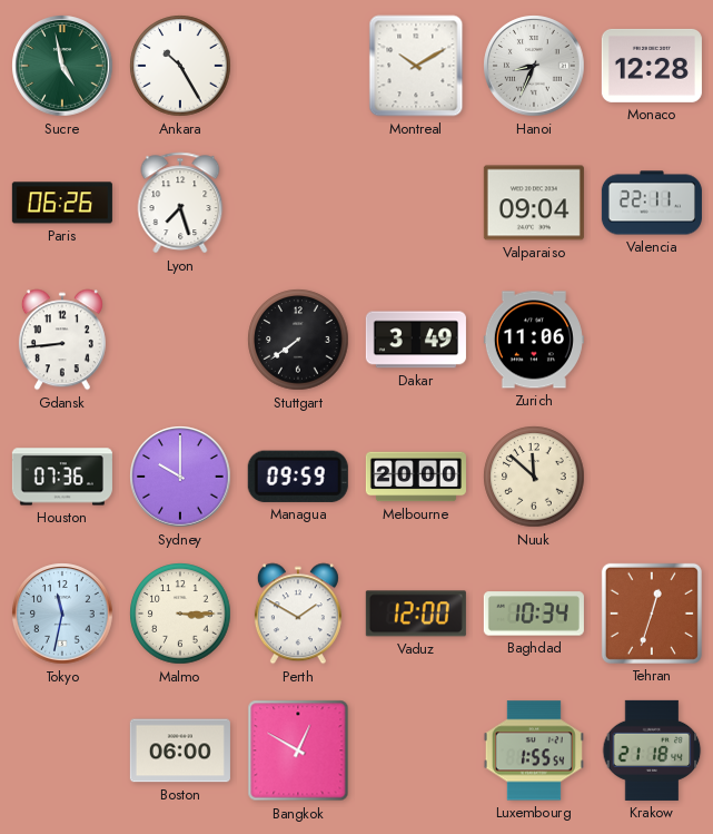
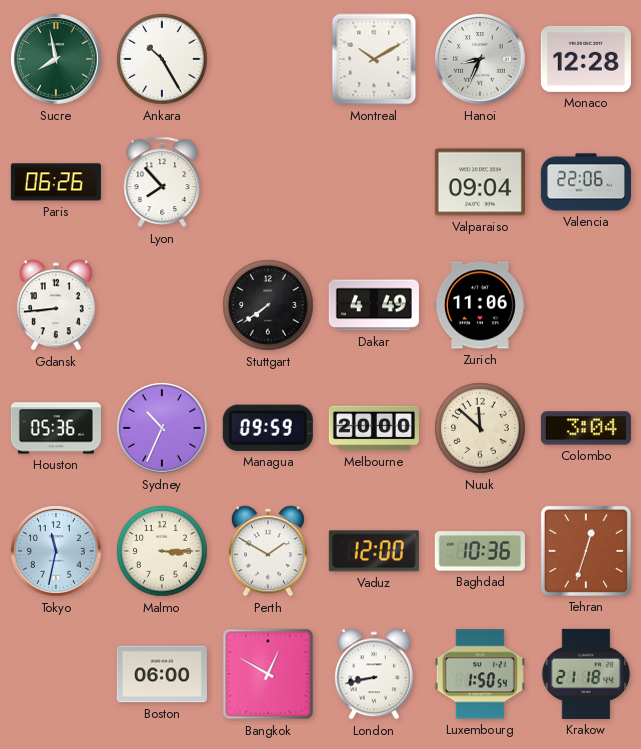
Sucre: 4:58 -> 7:58
Lyon: 7:27 -> 7:53
Valencia: 22:11 -> 22:06
Dakar: 3:49 -> 4:49
Houston: 07:36 -> 05:36
Sydney: 10:00 -> 10:34
Colombo: none -> 3:04
Baghdad: 10:34 -> 10:36
London: none -> 8:43
Luxembourg: 1:55 -> 1:50
